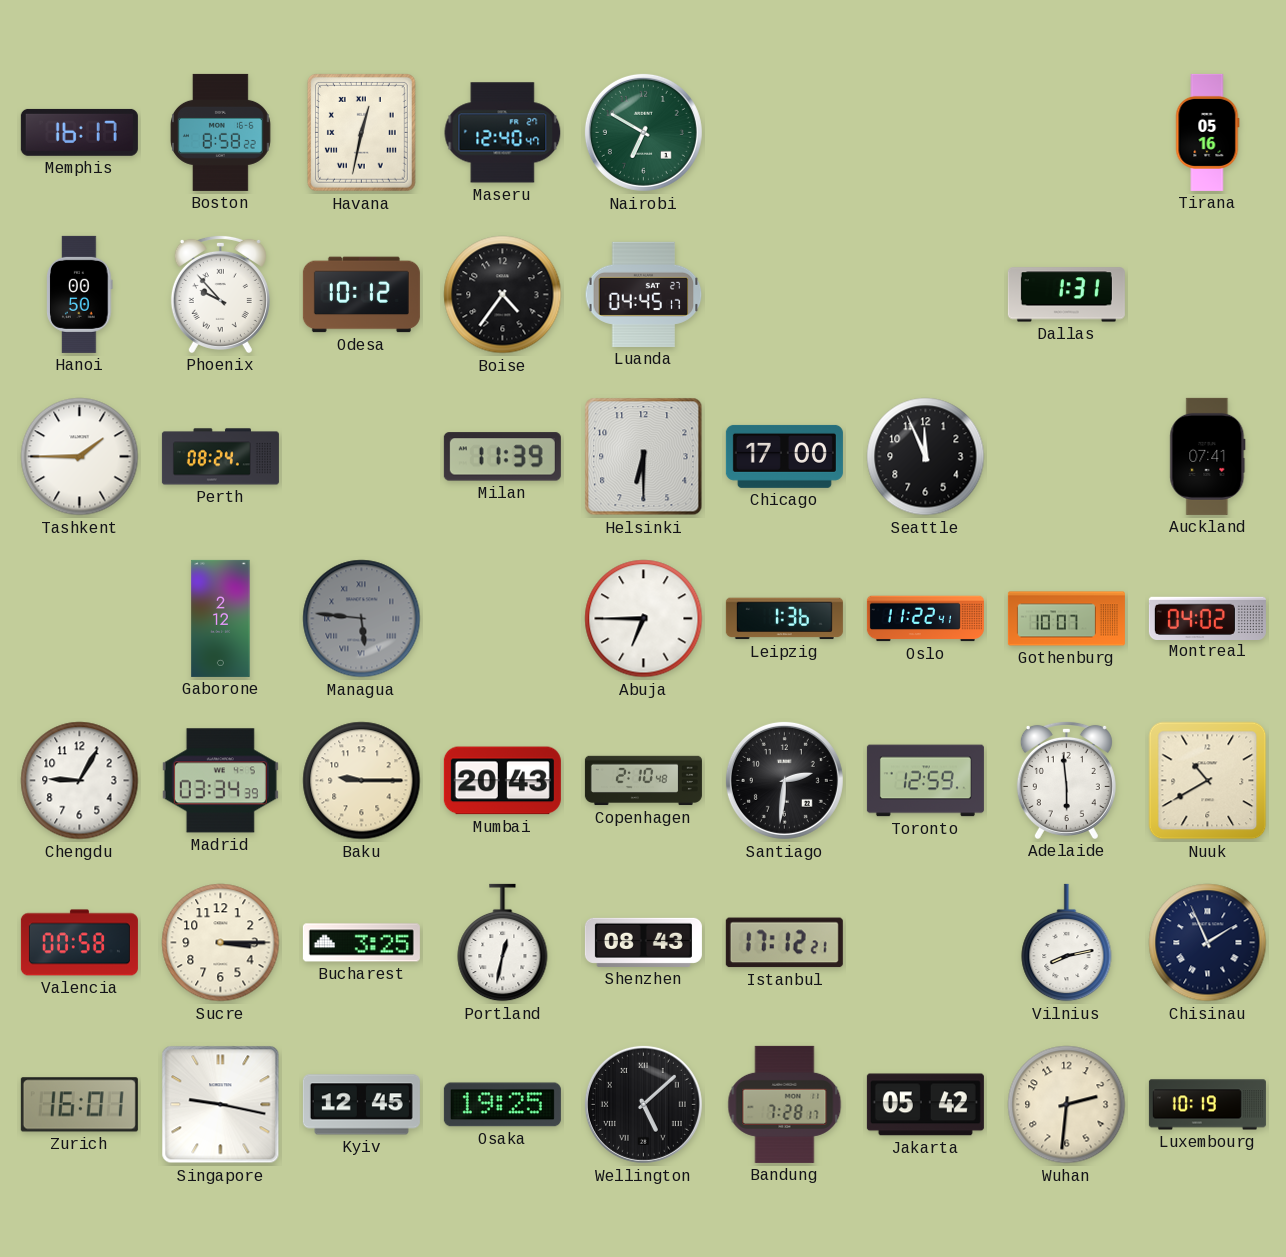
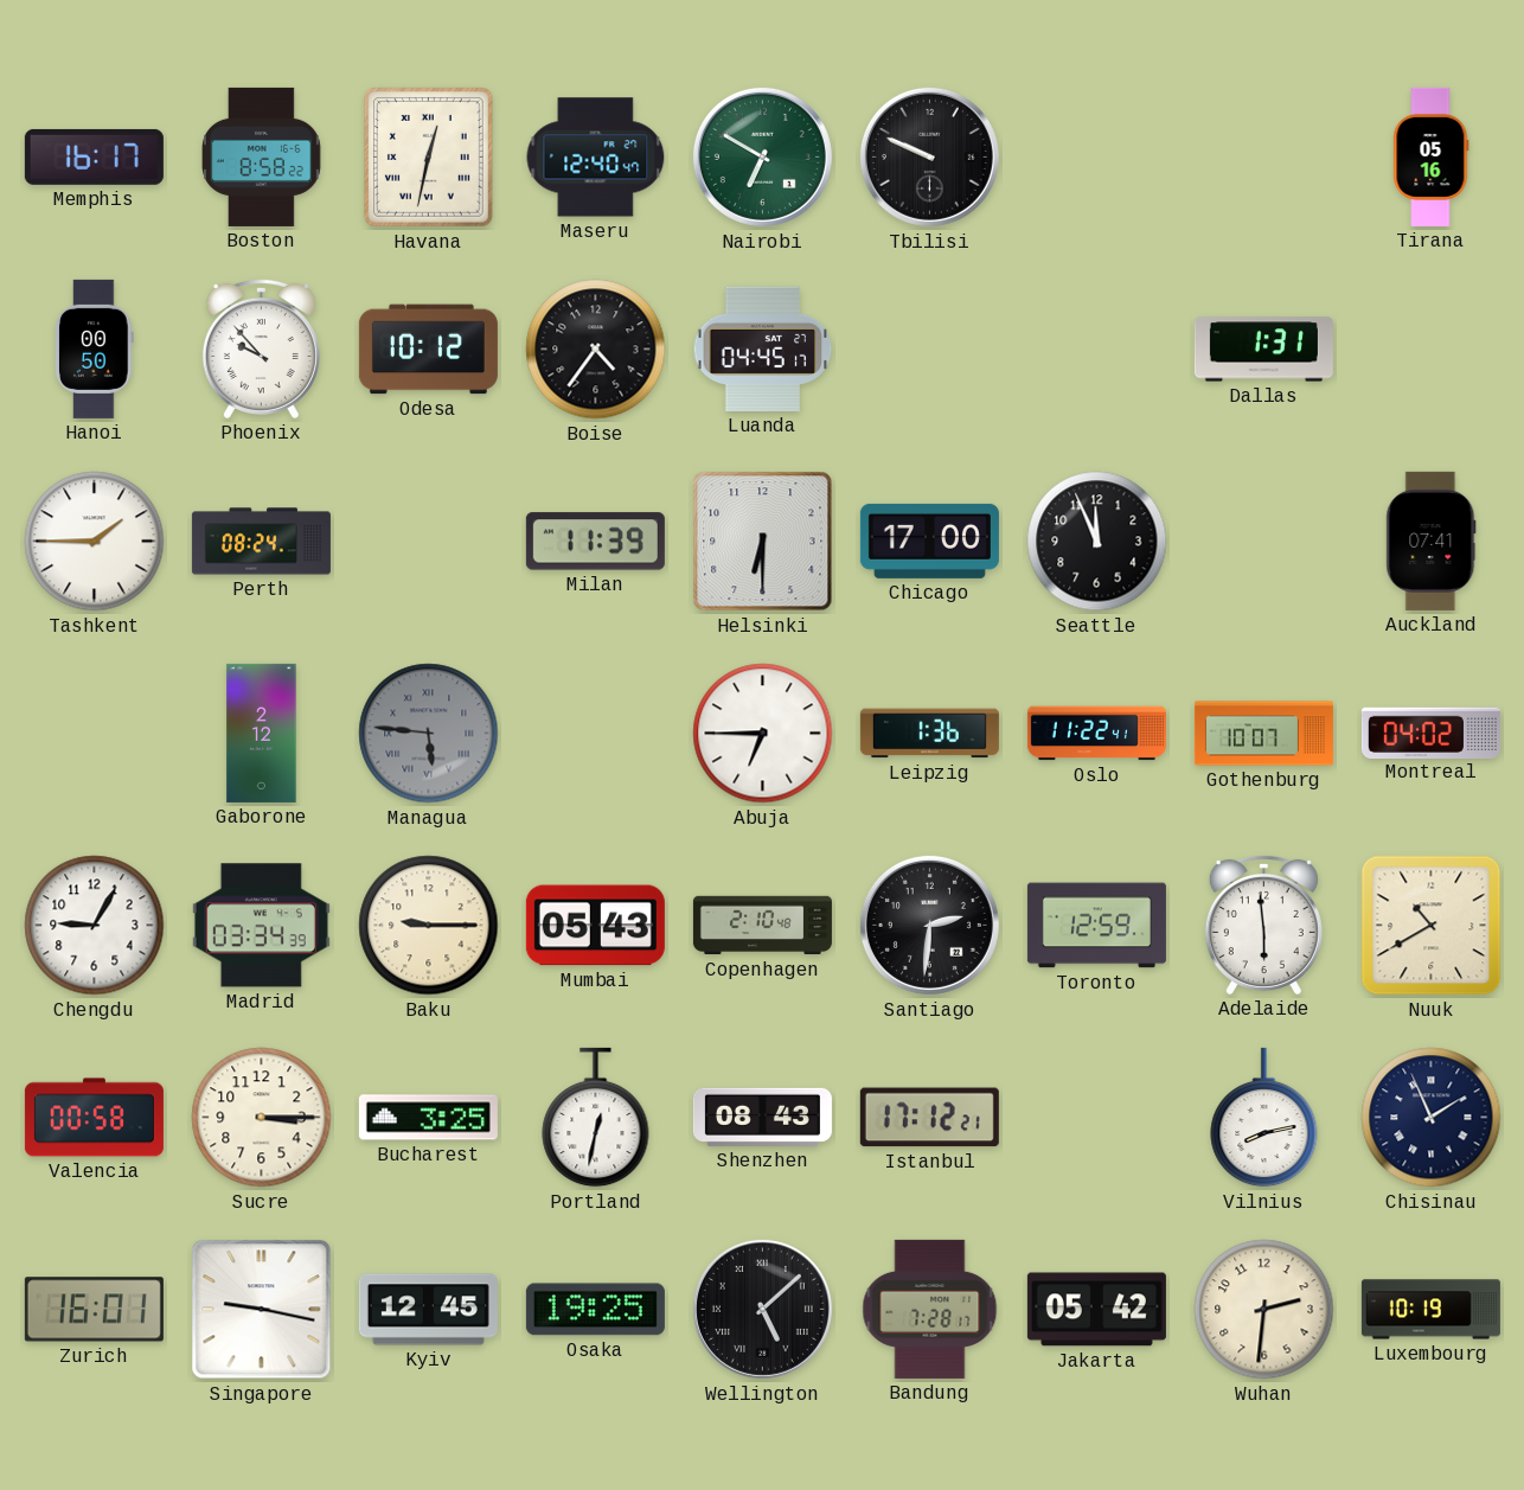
Tbilisi: none -> 9:49
Mumbai: 20:43 -> 05:43
